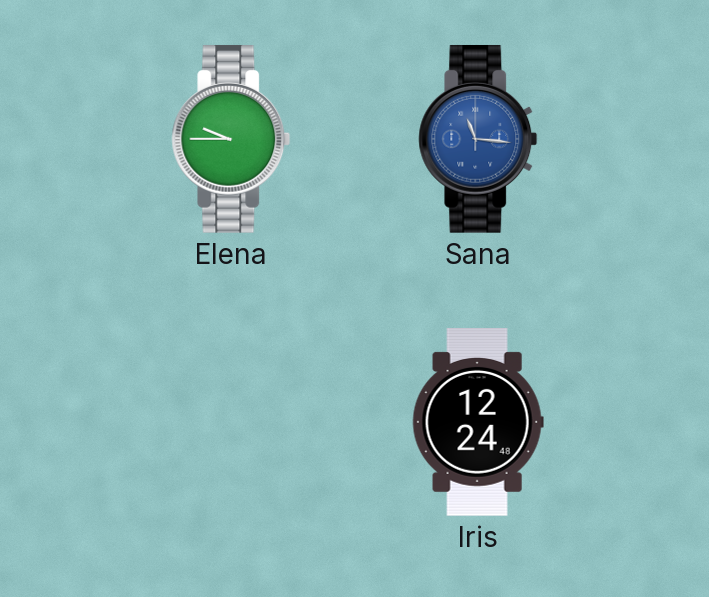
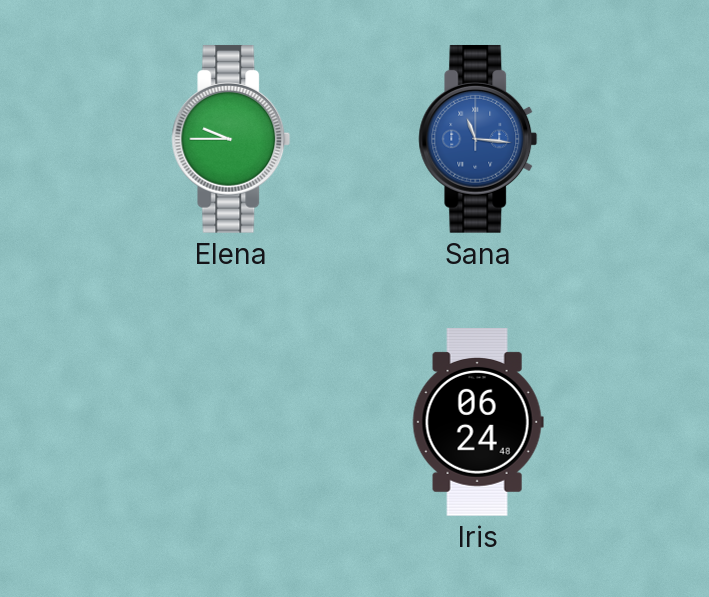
Iris: 12:24 -> 06:24
